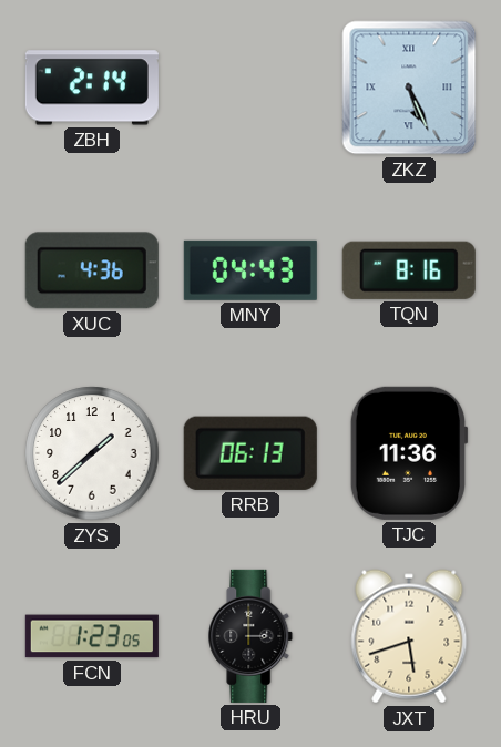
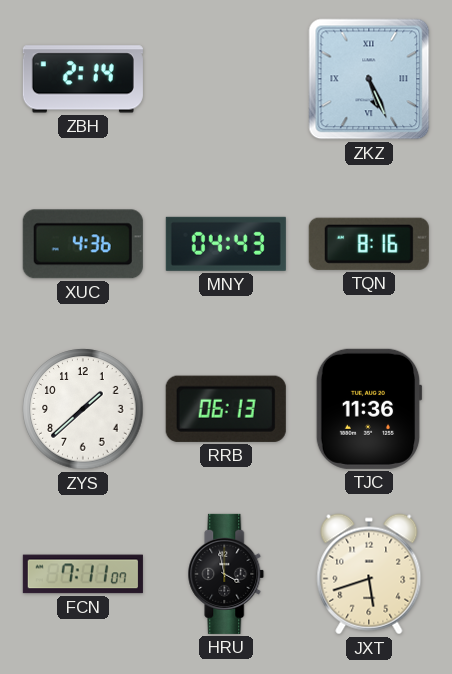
FCN: 1:23 -> 7:11
HRU: 3:00 -> 3:58
